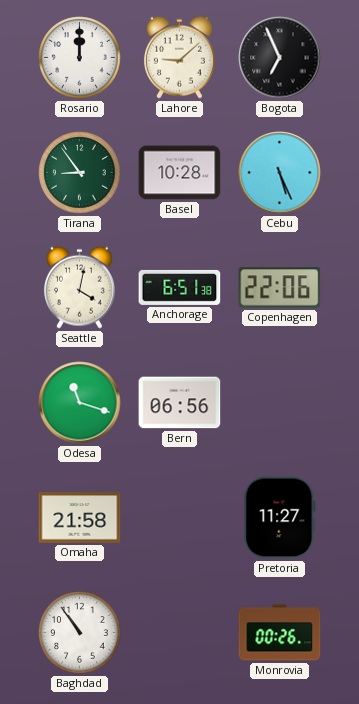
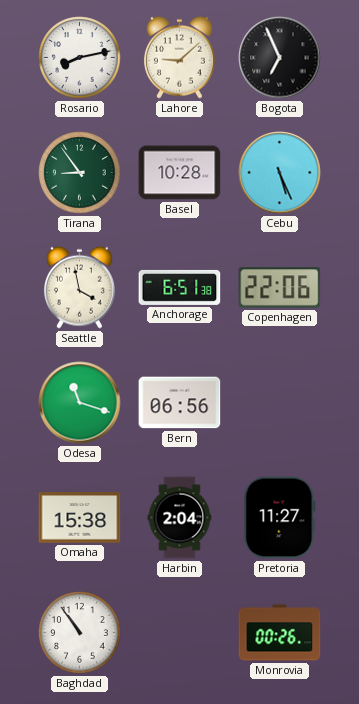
Rosario: 12:00 -> 8:13
Seattle: 4:02 -> 3:58
Omaha: 21:58 -> 15:38
Harbin: none -> 2:04
